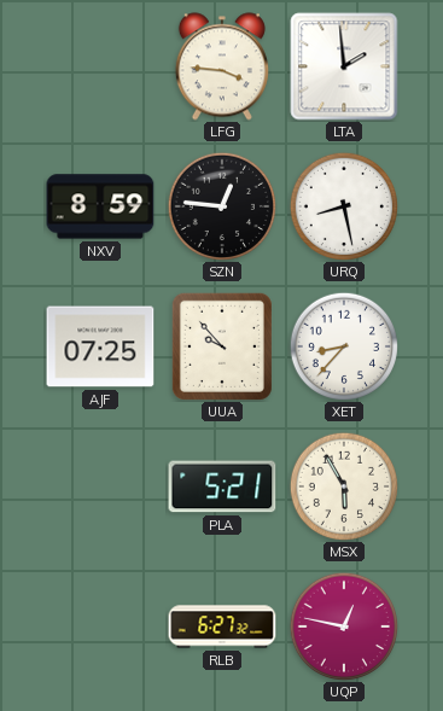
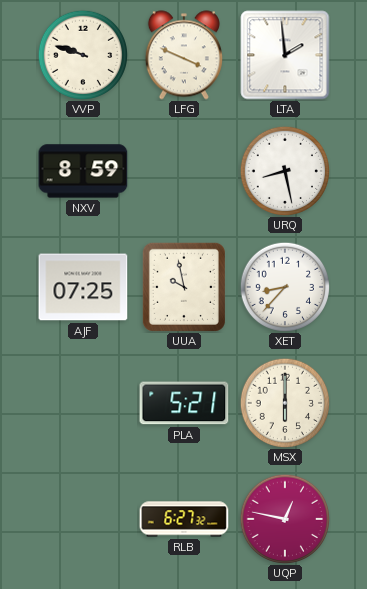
VVP: none -> 9:48
LFG: 3:46 -> 3:49
SZN: 12:46 -> none
UUA: 9:53 -> 9:58
MSX: 5:55 -> 6:00
